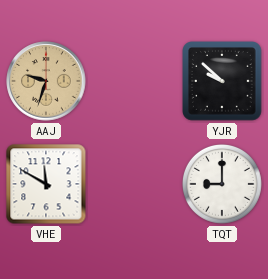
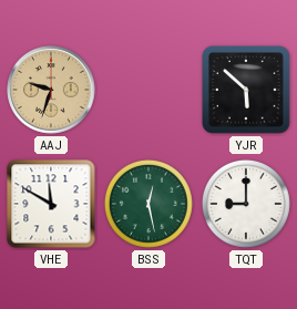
YJR: 9:52 -> 5:52
BSS: none -> 12:28
